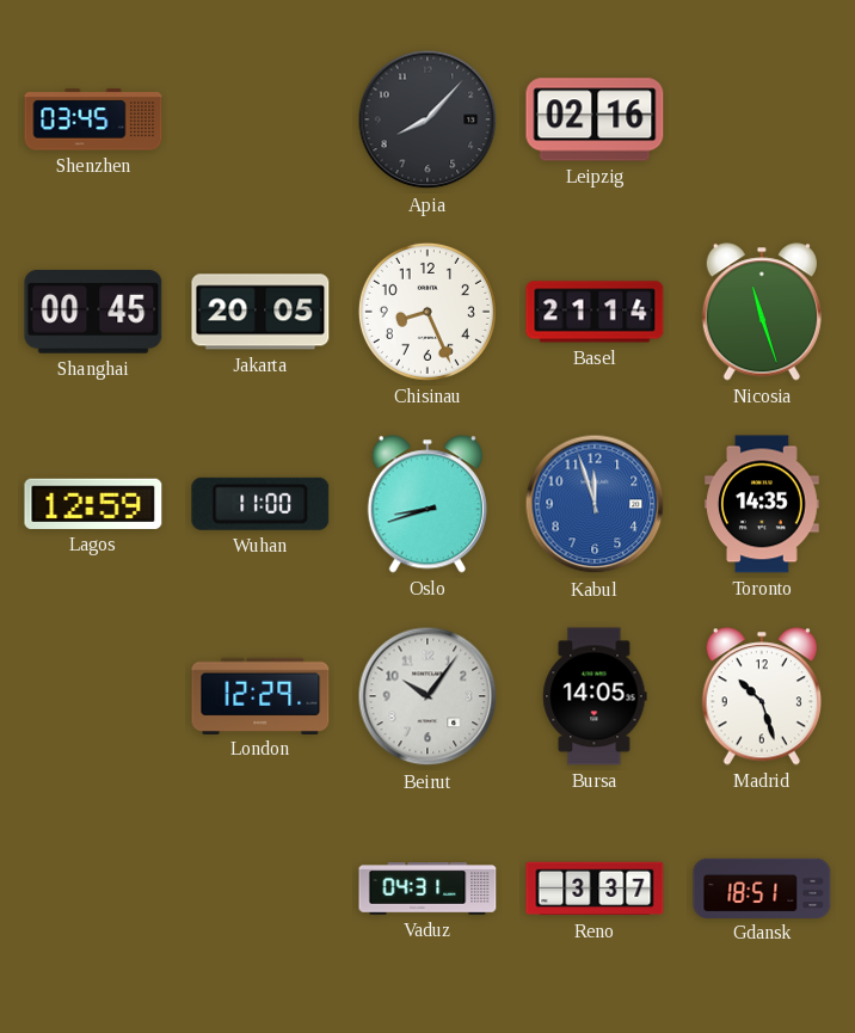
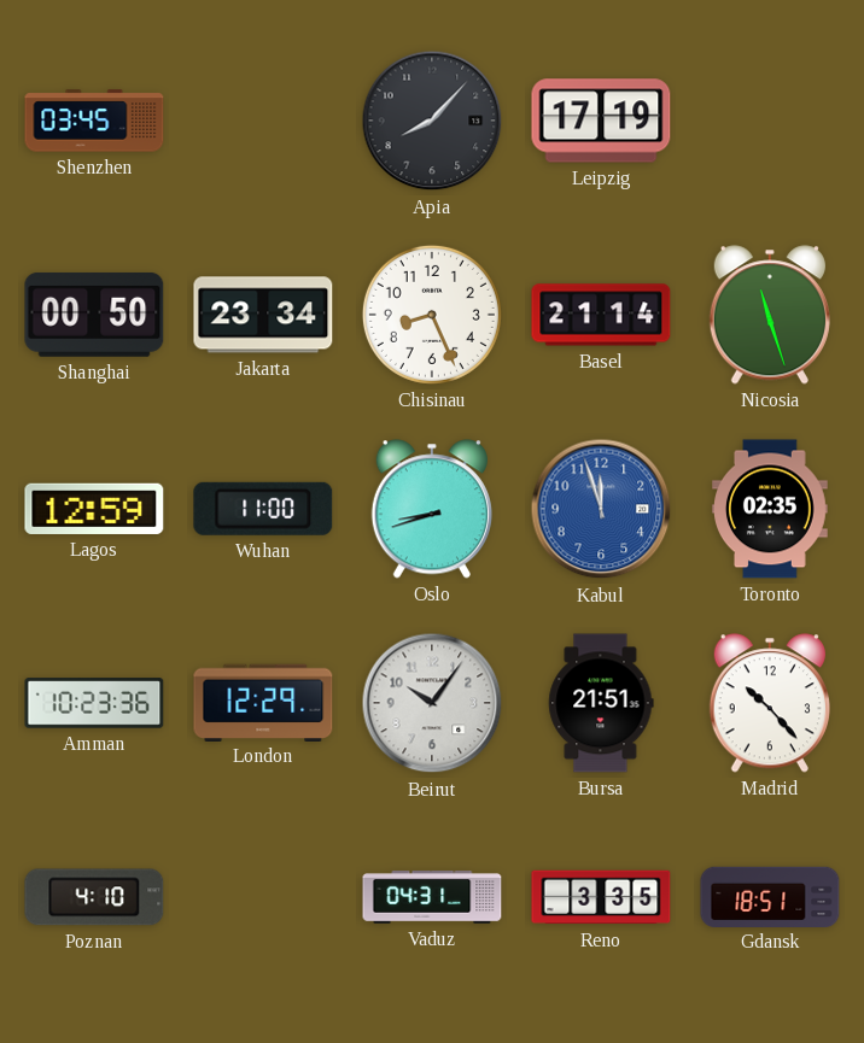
Leipzig: 02:16 -> 17:19
Shanghai: 00:45 -> 00:50
Jakarta: 20:05 -> 23:34
Toronto: 14:35 -> 02:35
Amman: none -> 10:23
Bursa: 14:05 -> 21:51
Madrid: 10:27 -> 10:23
Poznan: none -> 4:10
Reno: 3:37 -> 3:35
